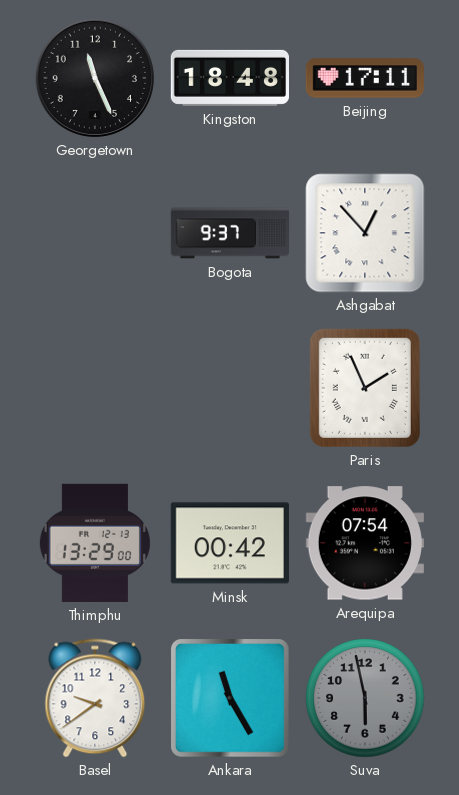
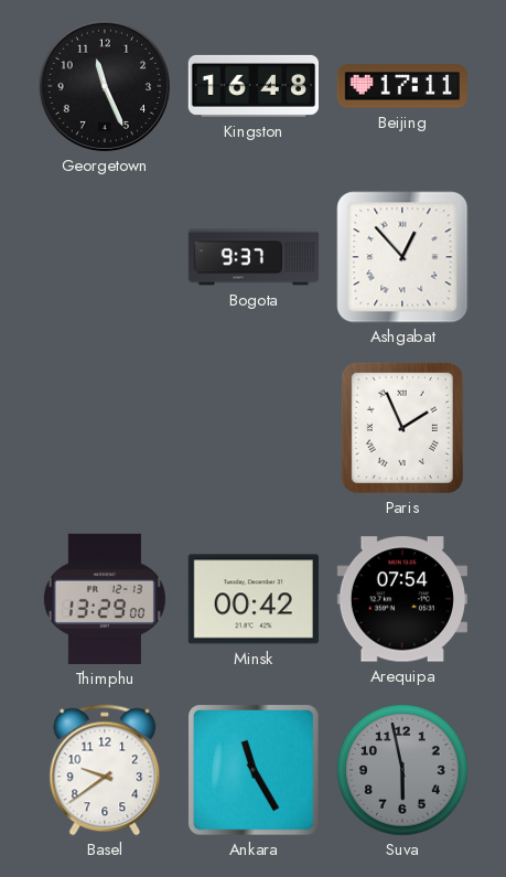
Kingston: 18:48 -> 16:48
